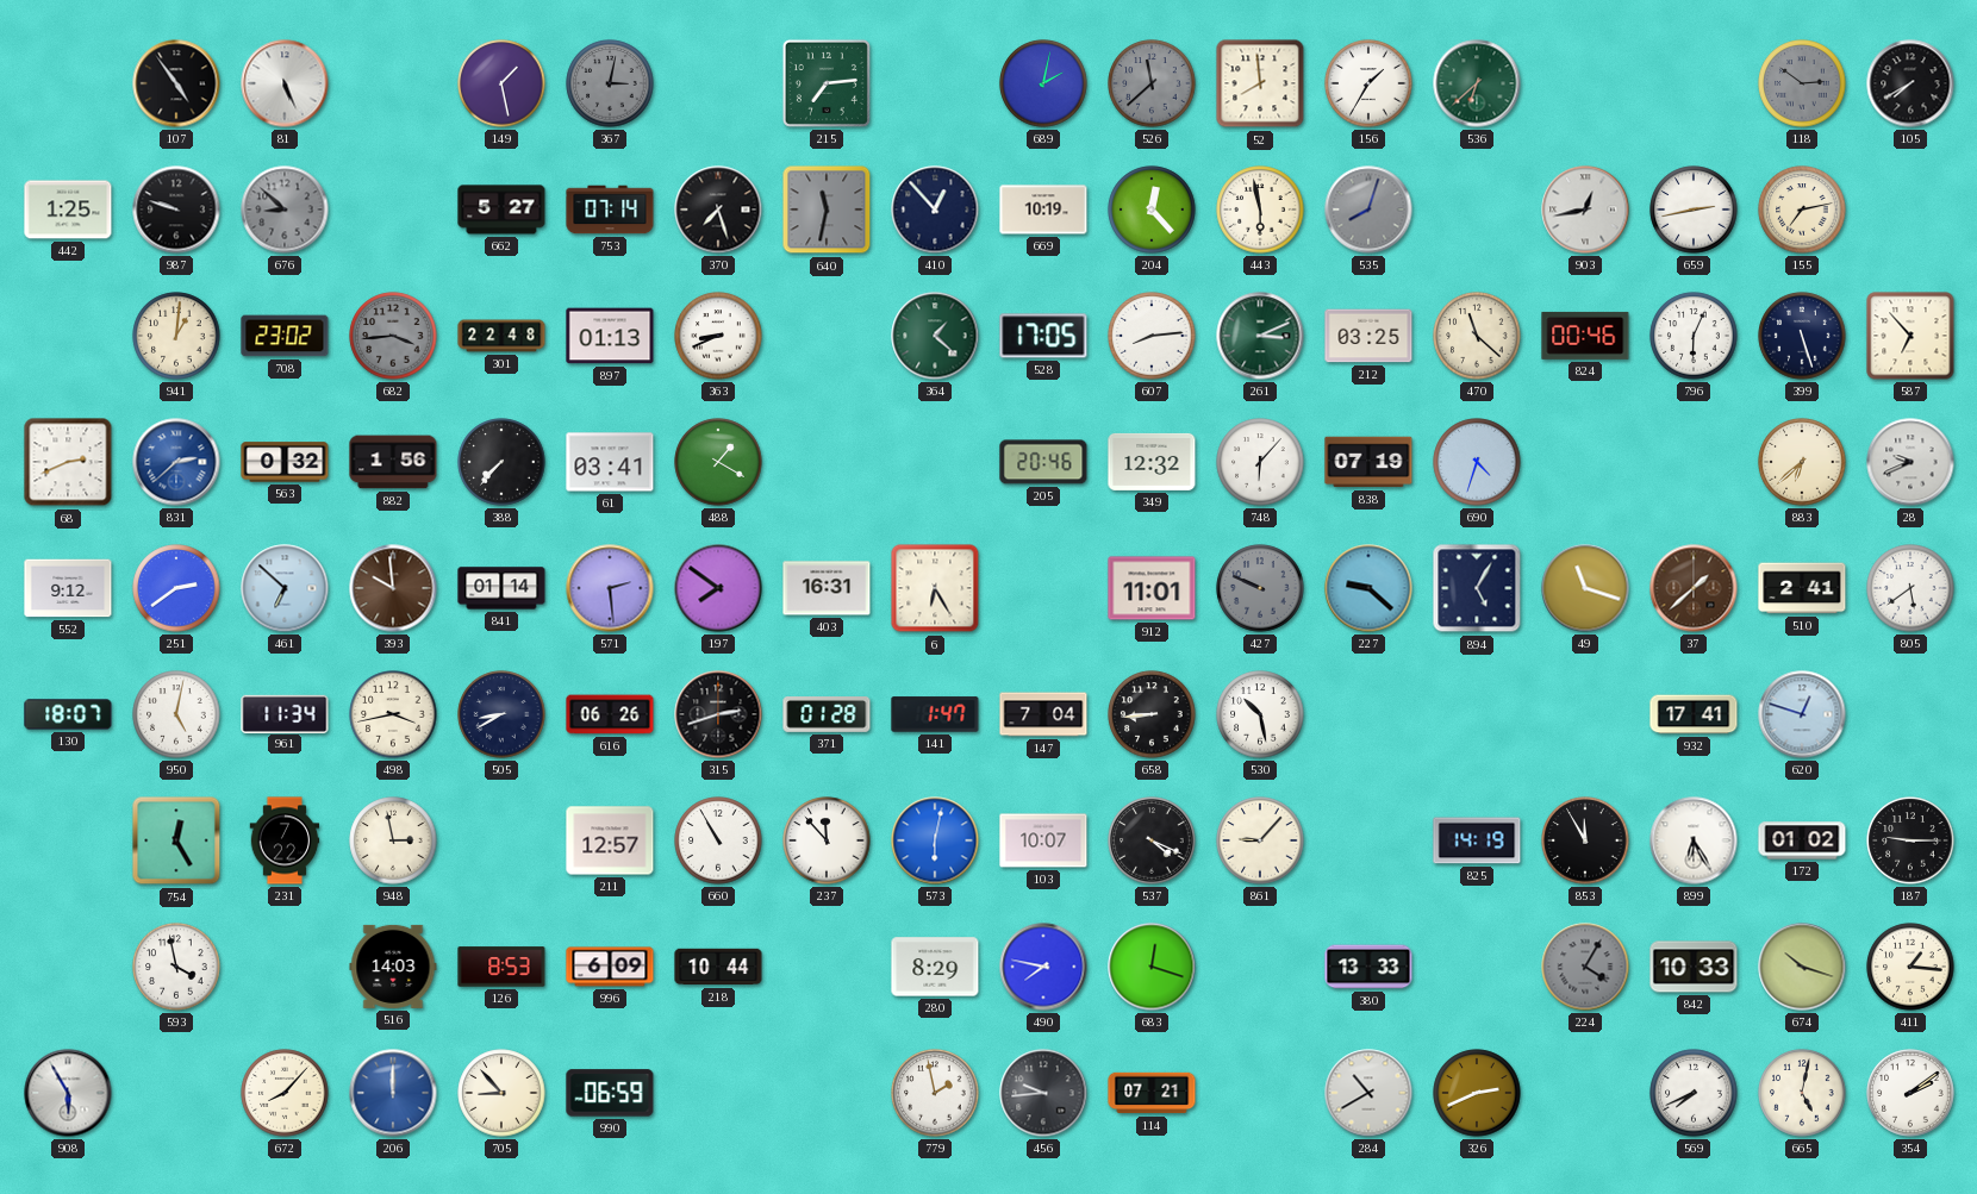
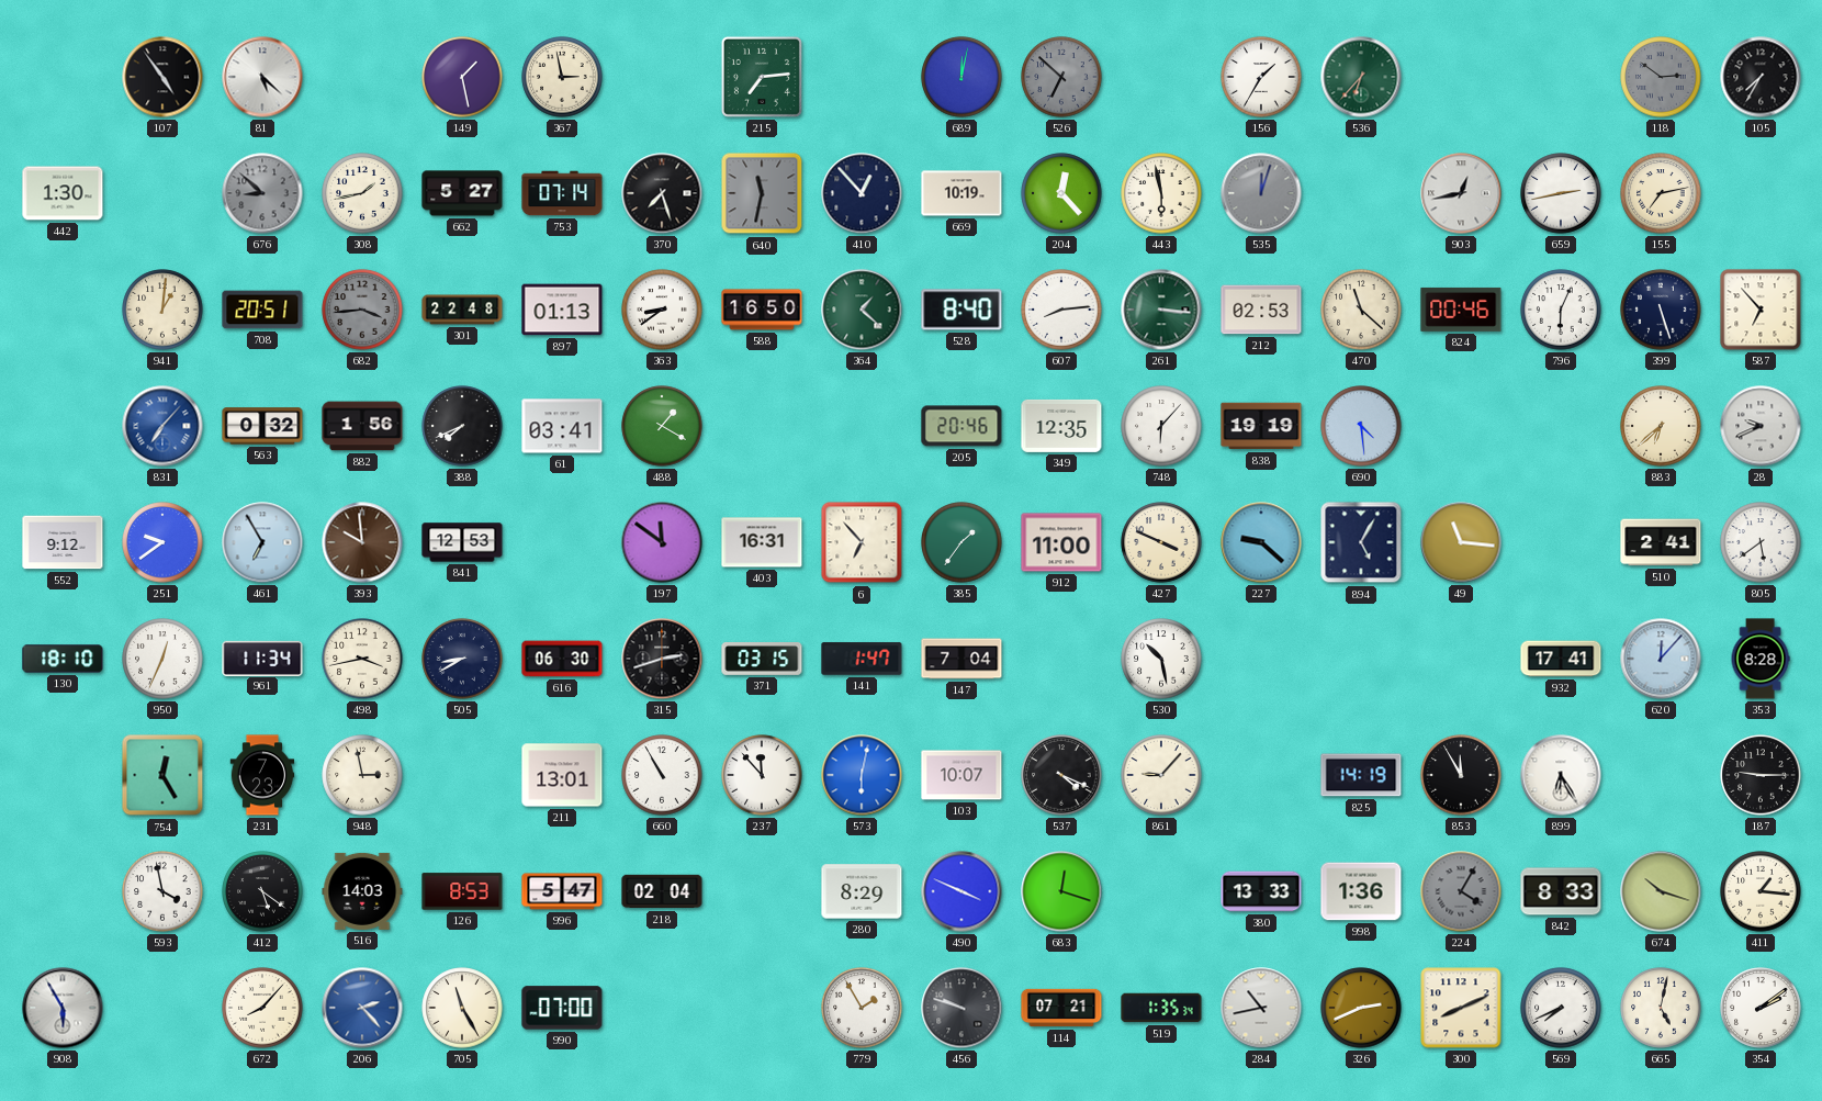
81: 5:26 -> 5:22
367: 3:02 -> 2:58
367 dial: grey -> cream
689: 2:02 -> 12:02
526: 11:38 -> 6:52
52: 7:59 -> none
536: 6:38 -> 6:37
105: 7:40 -> 7:35
442: 1:25 -> 1:30
987: 9:48 -> none
308: none -> 1:43
535: 8:03 -> 12:03
708: 23:02 -> 20:51
363: 8:41 -> 8:39
588: none -> 16:50
528: 17:05 -> 8:40
261: 3:11 -> 3:16
212: 03:25 -> 02:53
68: 2:41 -> none
831: 2:38 -> 7:07
388: 7:37 -> 7:41
349: 12:32 -> 12:35
838: 07:19 -> 19:19
690: 4:33 -> 4:29
251: 2:39 -> 9:39
461: 6:52 -> 6:55
841: 01:14 -> 12:53
571: 2:29 -> none
197: 7:51 -> 11:51
6: 6:25 -> 6:53
385: none -> 1:36
912: 11:01 -> 11:00
427: 9:49 -> 3:49
427 dial: grey -> cream
49: 11:18 -> 11:16
37: 1:38 -> none
130: 18:07 -> 18:10
950: 5:02 -> 12:34
616: 06:26 -> 06:30
371: 01:28 -> 03:15
658: 8:44 -> none
620: 12:48 -> 12:07
353: none -> 8:28
231: 7:22 -> 7:23
211: 12:57 -> 13:01
172: 01:02 -> none
412: none -> 5:21
996: 6:09 -> 5:47
218: 10:44 -> 02:04
490: 7:47 -> 3:49
998: none -> 1:36
842: 10:33 -> 8:33
206: 12:00 -> 2:23
705: 8:53 -> 11:25
990: 06:59 -> 07:00
779: 1:58 -> 1:55
456: 9:44 -> 9:48
519: none -> 1:35
284: 10:40 -> 10:43
300: none -> 8:11
